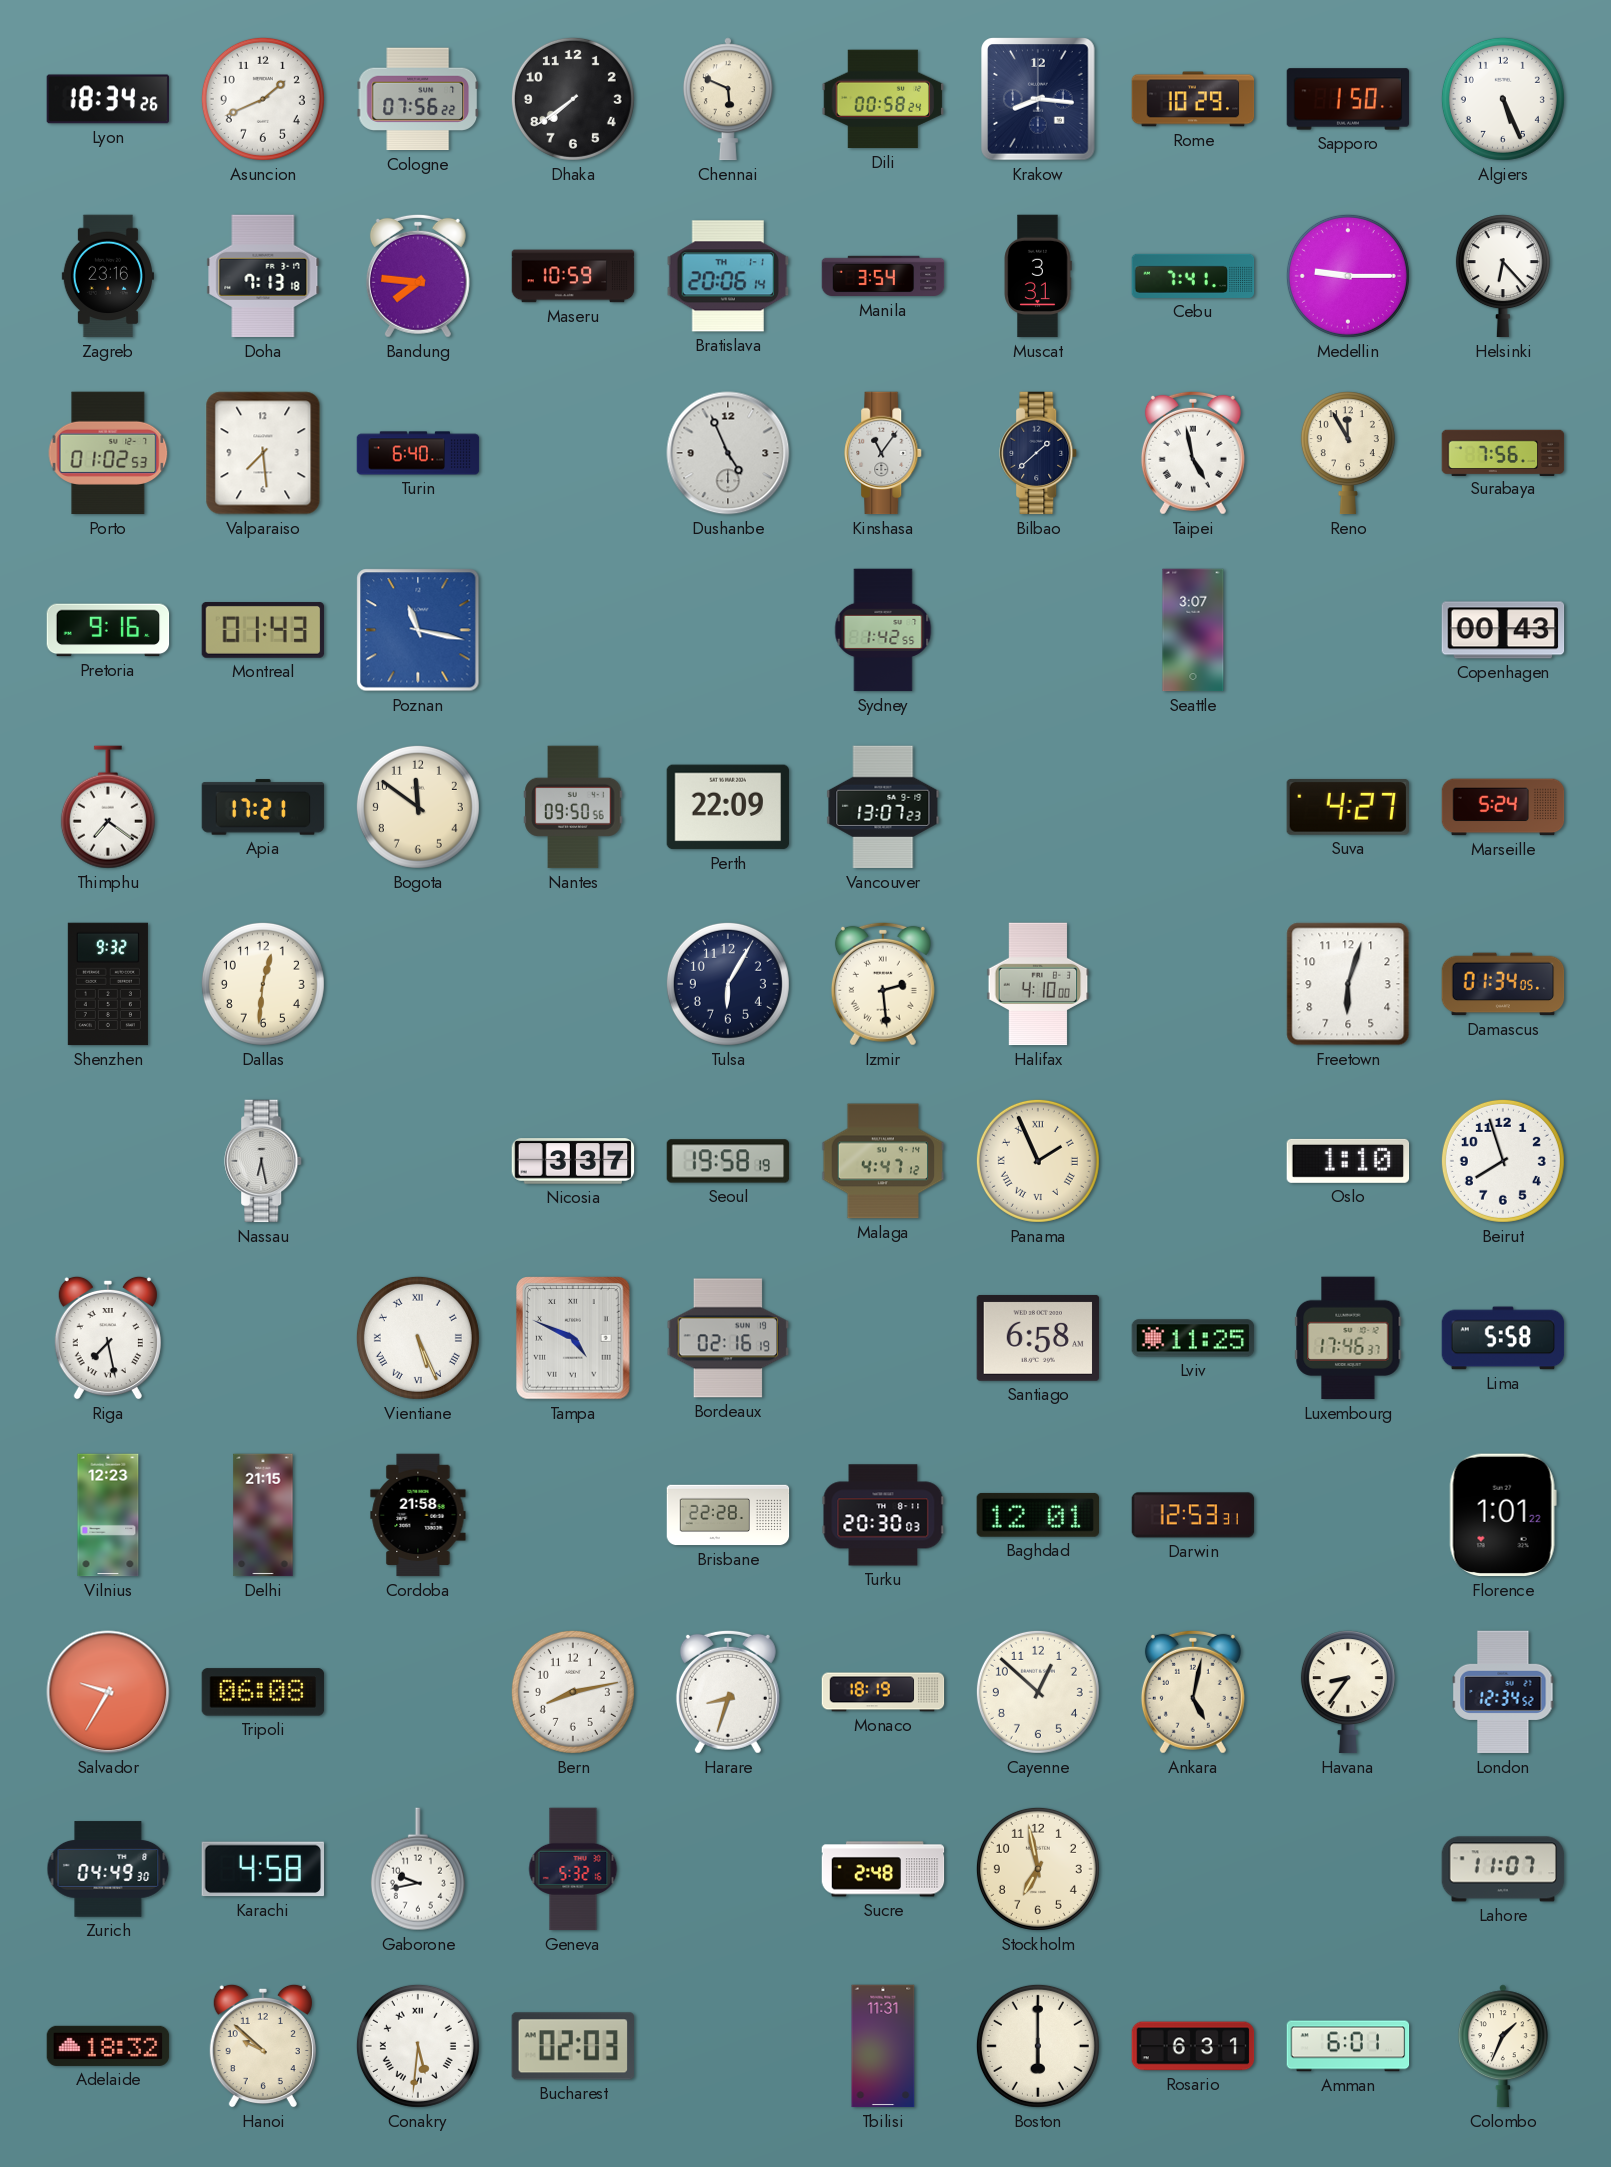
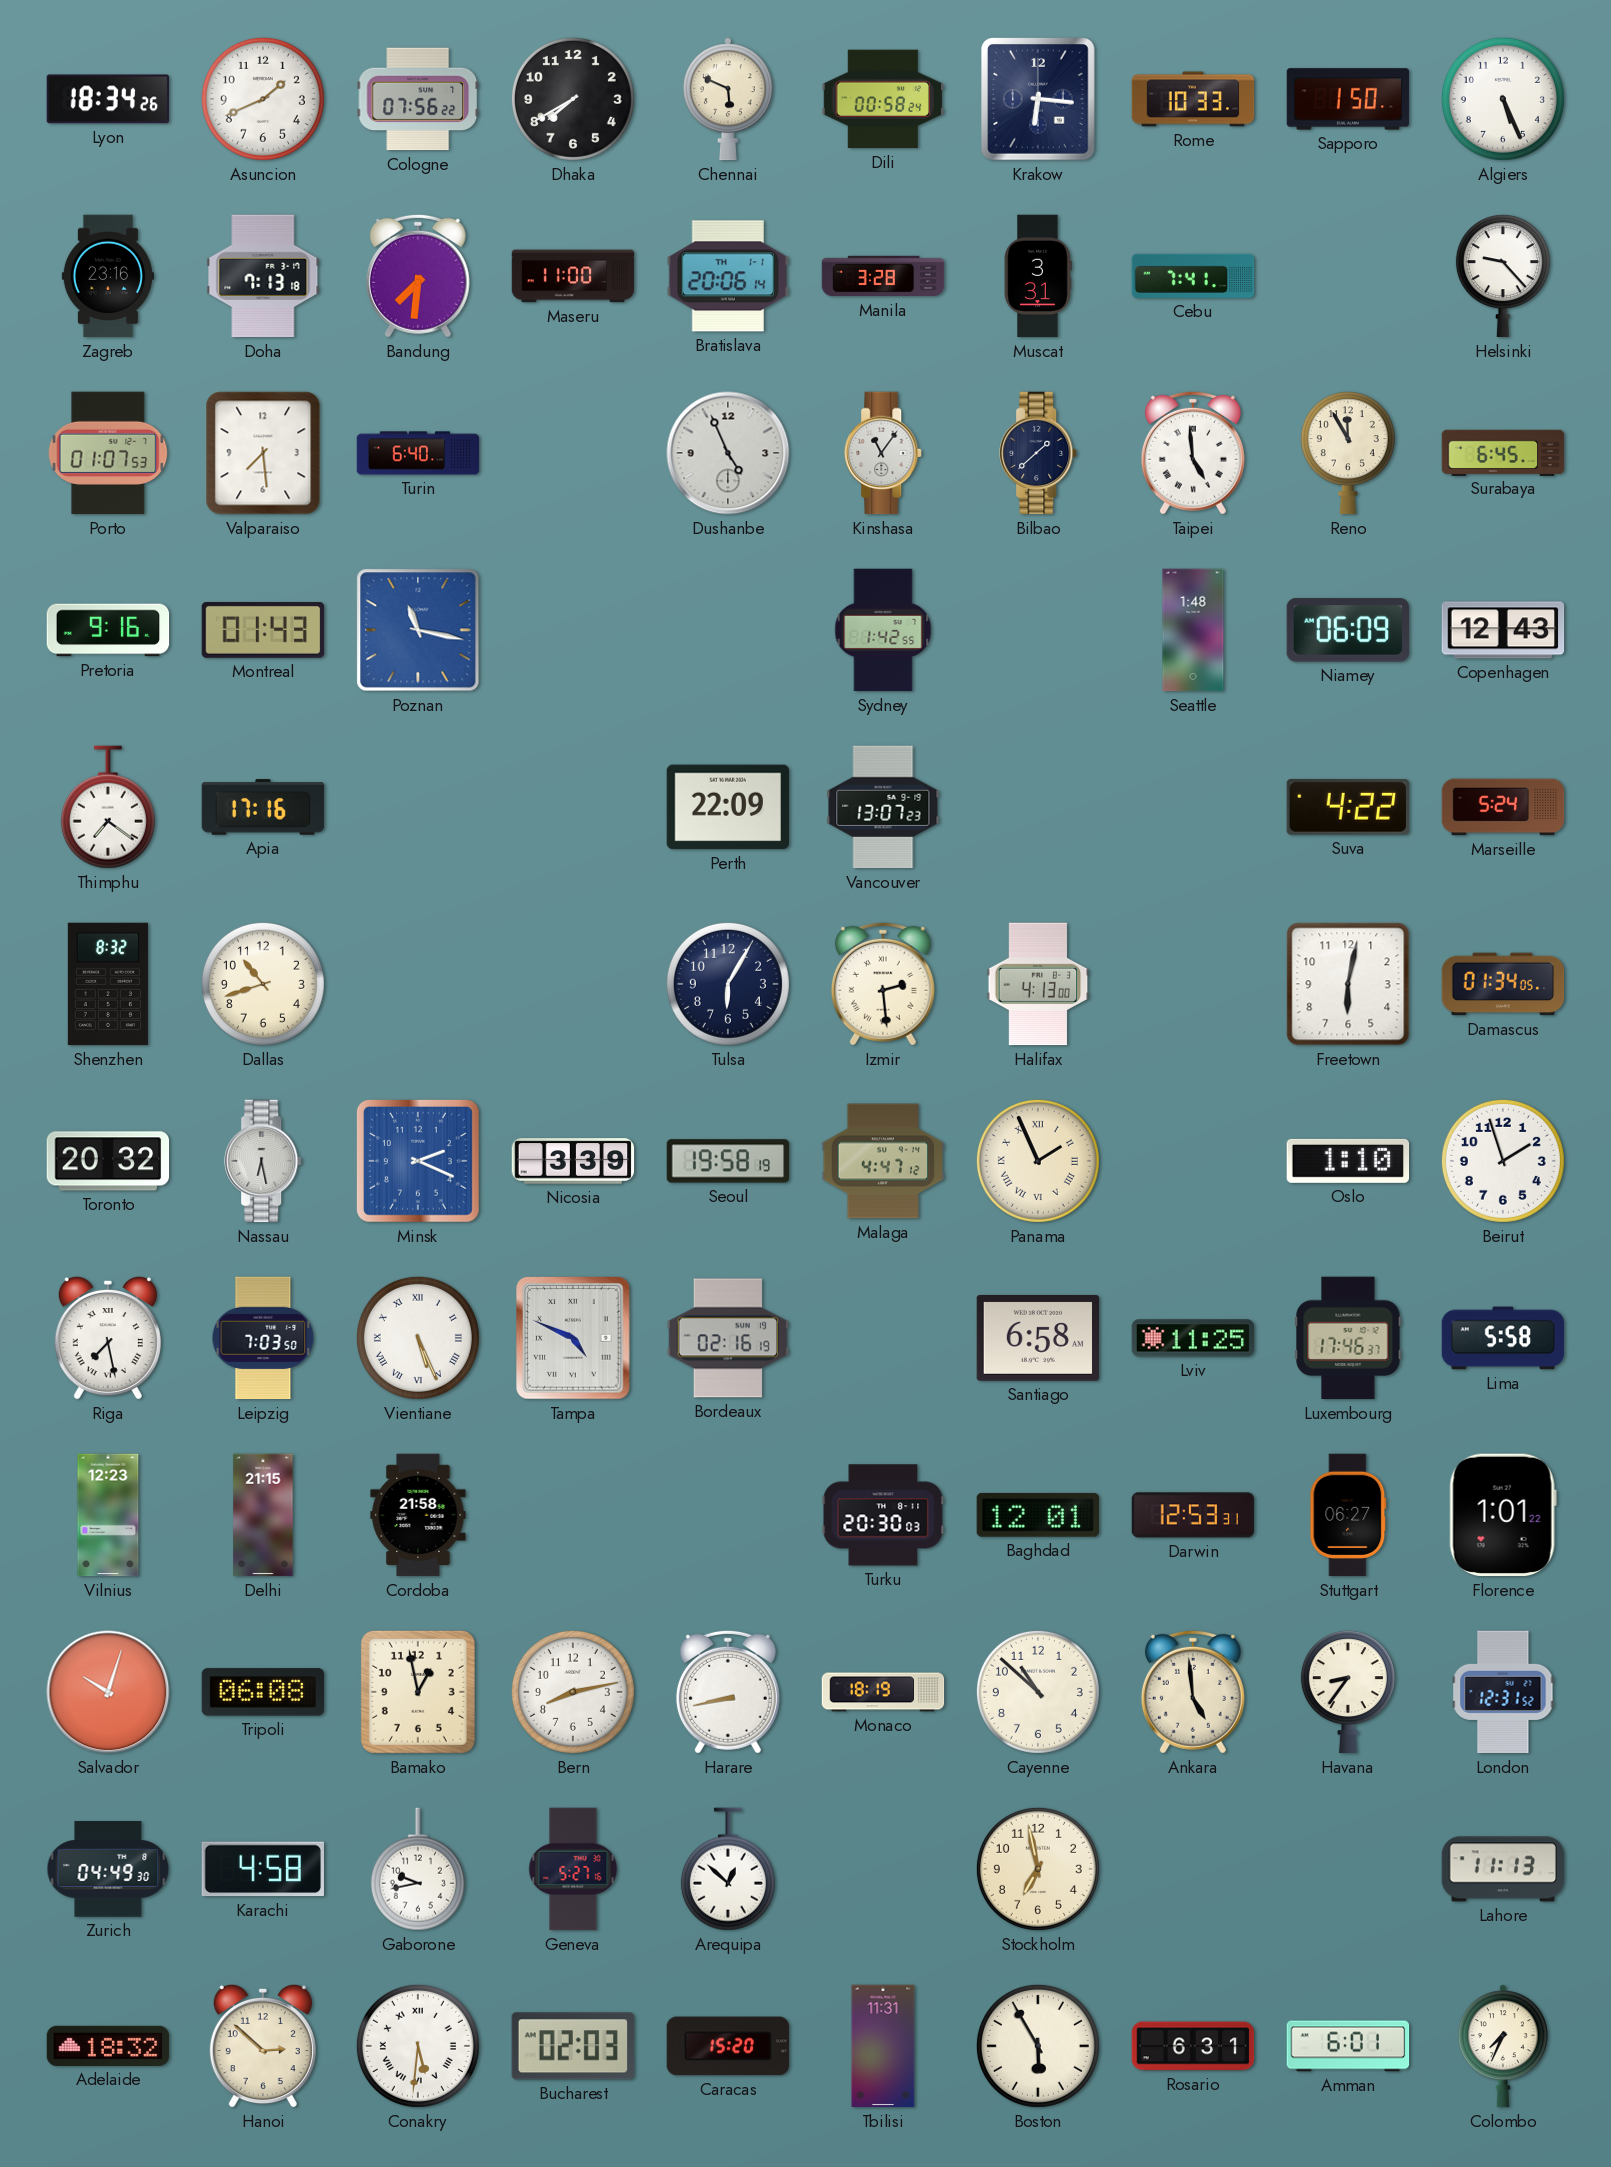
Dhaka: 7:39 -> 7:40
Krakow: 8:16 -> 6:16
Rome: 10:29 -> 10:33
Bandung: 7:46 -> 7:31
Maseru: 10:59 -> 11:00
Manila: 3:54 -> 3:28
Medellin: 9:15 -> none
Helsinki: 6:23 -> 9:23
Porto: 01:02 -> 01:07
Taipei: 4:58 -> 4:59
Surabaya: 7:56 -> 6:45
Seattle: 3:07 -> 1:48
Niamey: none -> 06:09
Copenhagen: 00:43 -> 12:43
Apia: 17:21 -> 17:16
Bogota: 11:51 -> none
Nantes: 09:50 -> none
Suva: 4:27 -> 4:22
Shenzhen: 9:32 -> 8:32
Dallas: 12:31 -> 10:42
Halifax: 4:10 -> 4:13
Freetown: 6:03 -> 6:02
Toronto: none -> 20:32
Minsk: none -> 2:19
Nicosia: 3:37 -> 3:39
Beirut: 7:57 -> 1:57
Leipzig: none -> 7:03
Brisbane: 22:28 -> none
Stuttgart: none -> 06:27
Salvador: 9:35 -> 10:03
Bamako: none -> 12:58
Harare: 8:33 -> 8:43
Cayenne: 12:52 -> 10:52
Ankara: 5:02 -> 4:59
London: 12:34 -> 12:31
Geneva: 5:32 -> 5:27
Arequipa: none -> 12:52
Sucre: 2:48 -> none
Lahore: 11:07 -> 11:13
Hanoi: 9:52 -> 2:52
Caracas: none -> 15:20
Boston: 6:00 -> 5:55
Colombo: 1:34 -> 7:34
